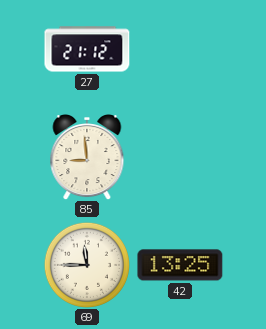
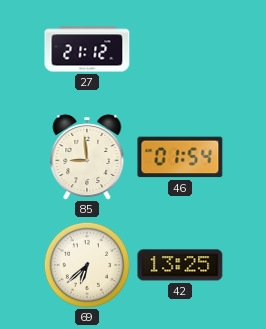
46: none -> 01:54
69: 11:45 -> 6:38
